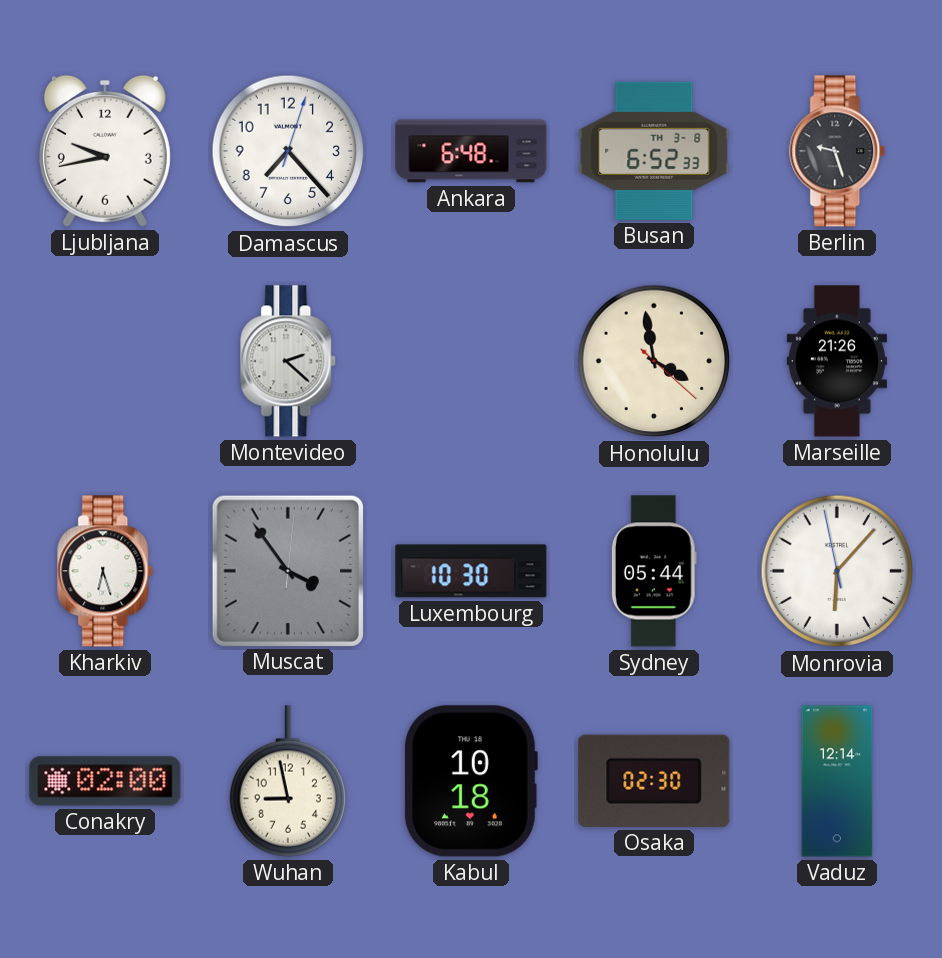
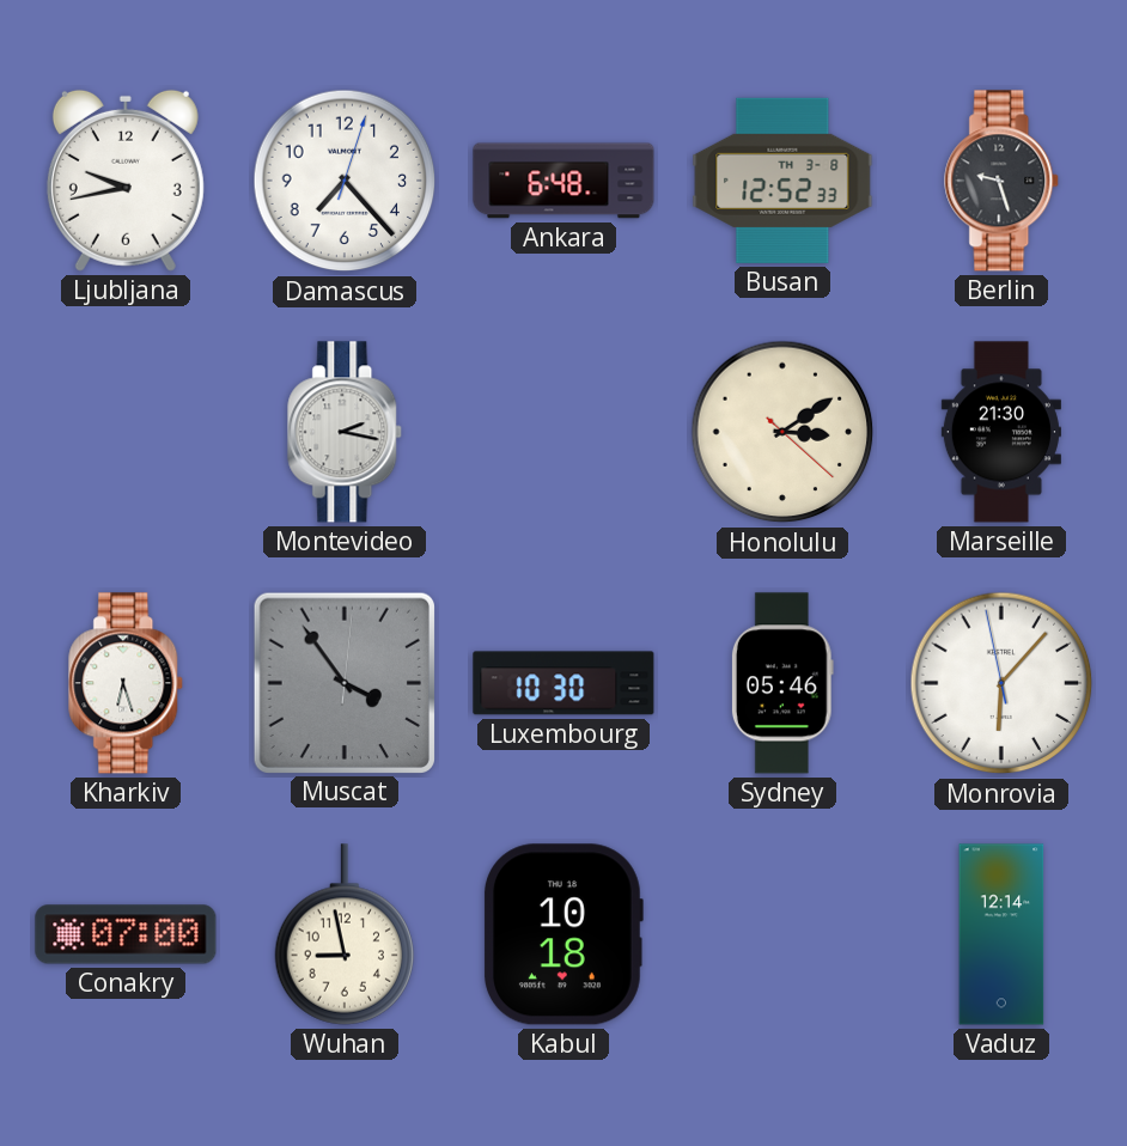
Busan: 6:52 -> 12:52
Montevideo: 2:22 -> 2:17
Honolulu: 3:58 -> 3:09
Marseille: 21:26 -> 21:30
Sydney: 05:44 -> 05:46
Conakry: 02:00 -> 07:00
Osaka: 02:30 -> none
